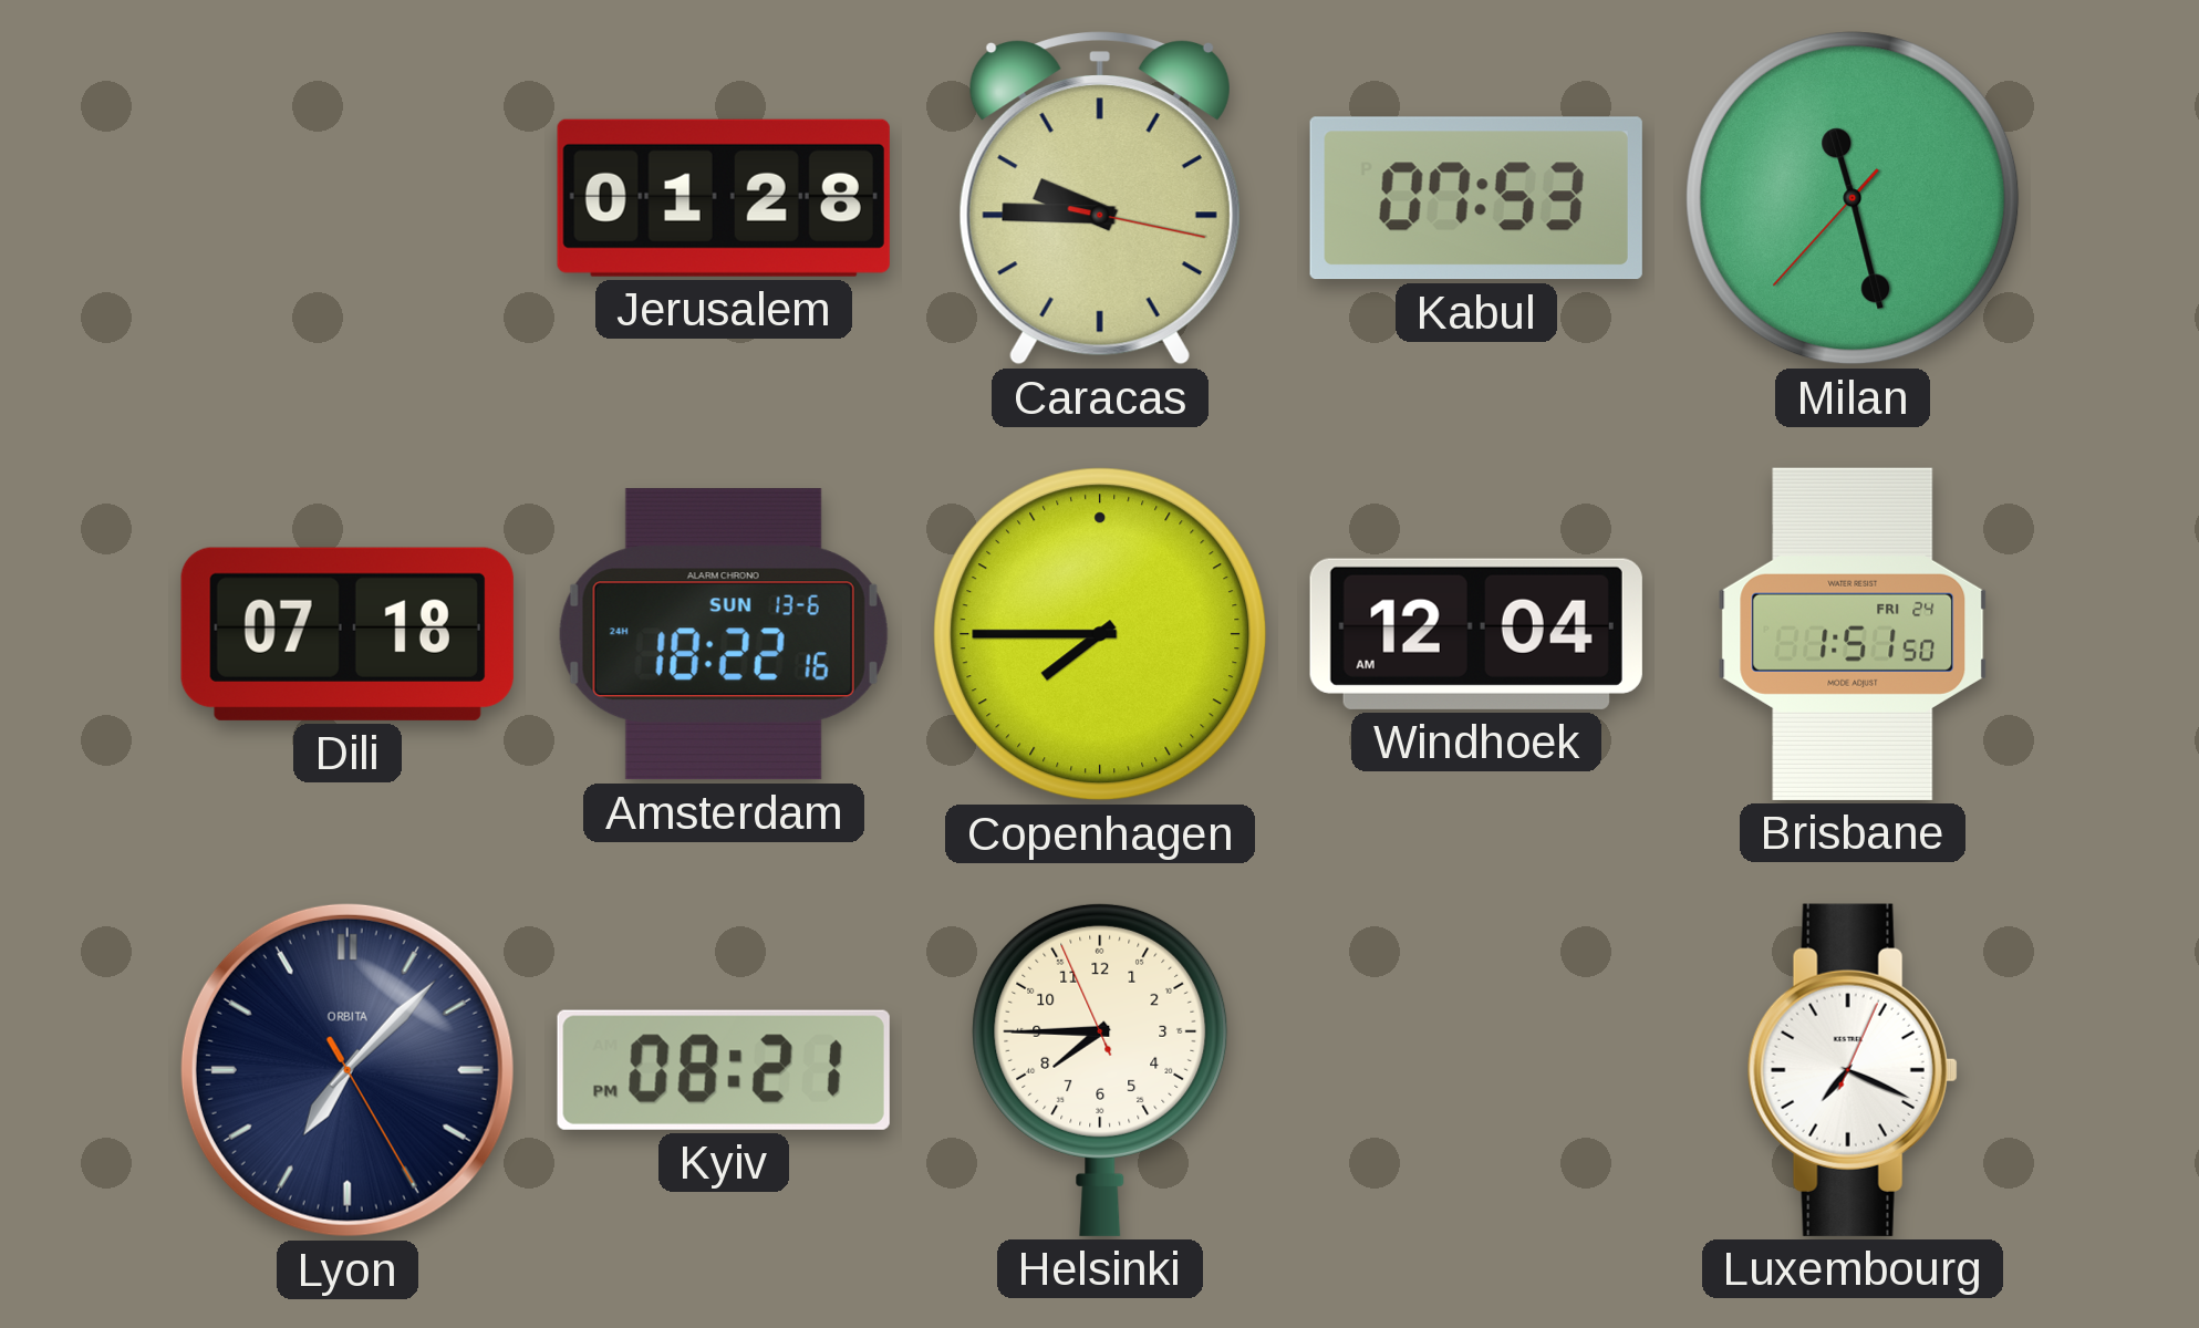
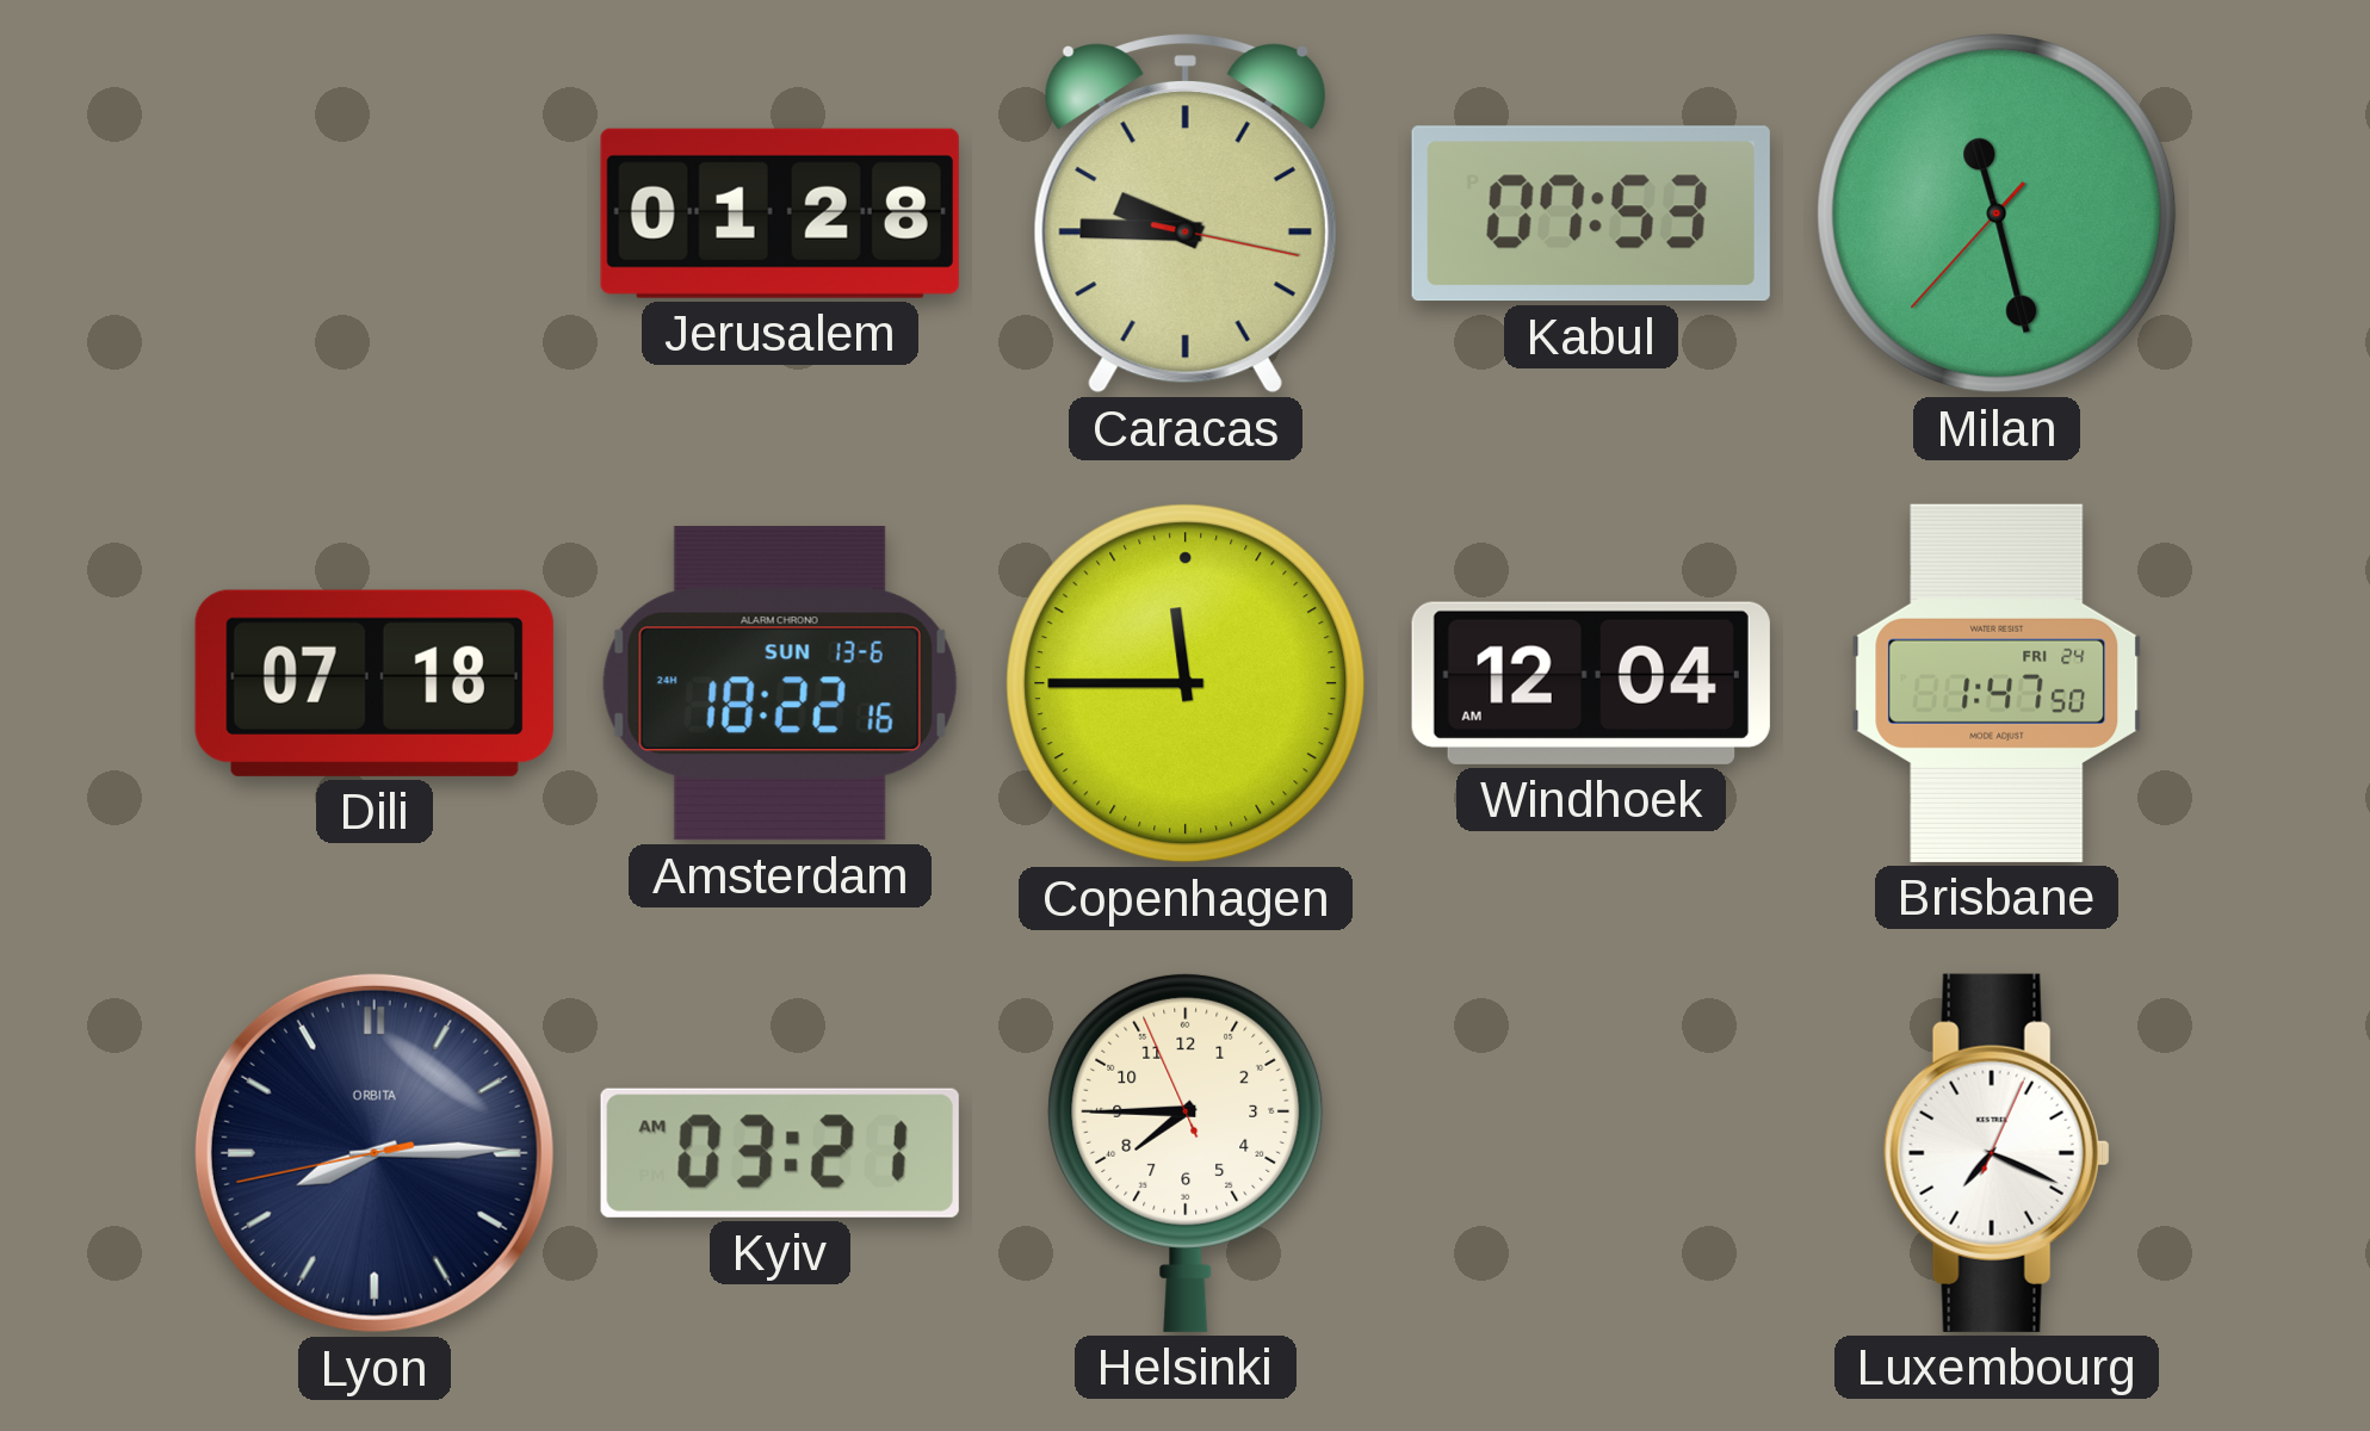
Copenhagen: 7:45 -> 11:45
Brisbane: 1:51 -> 1:47
Lyon: 7:07 -> 8:14
Kyiv: 08:21 -> 03:21
